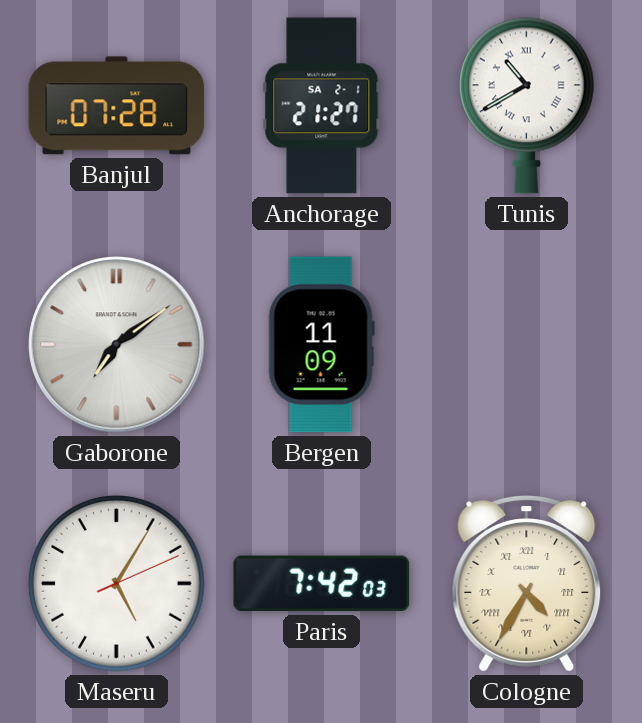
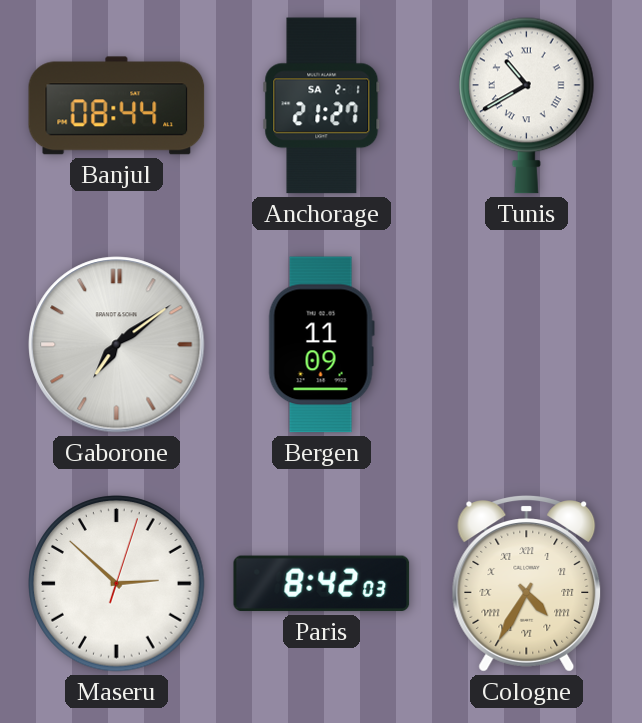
Banjul: 07:28 -> 08:44
Maseru: 5:05 -> 2:52
Paris: 7:42 -> 8:42
